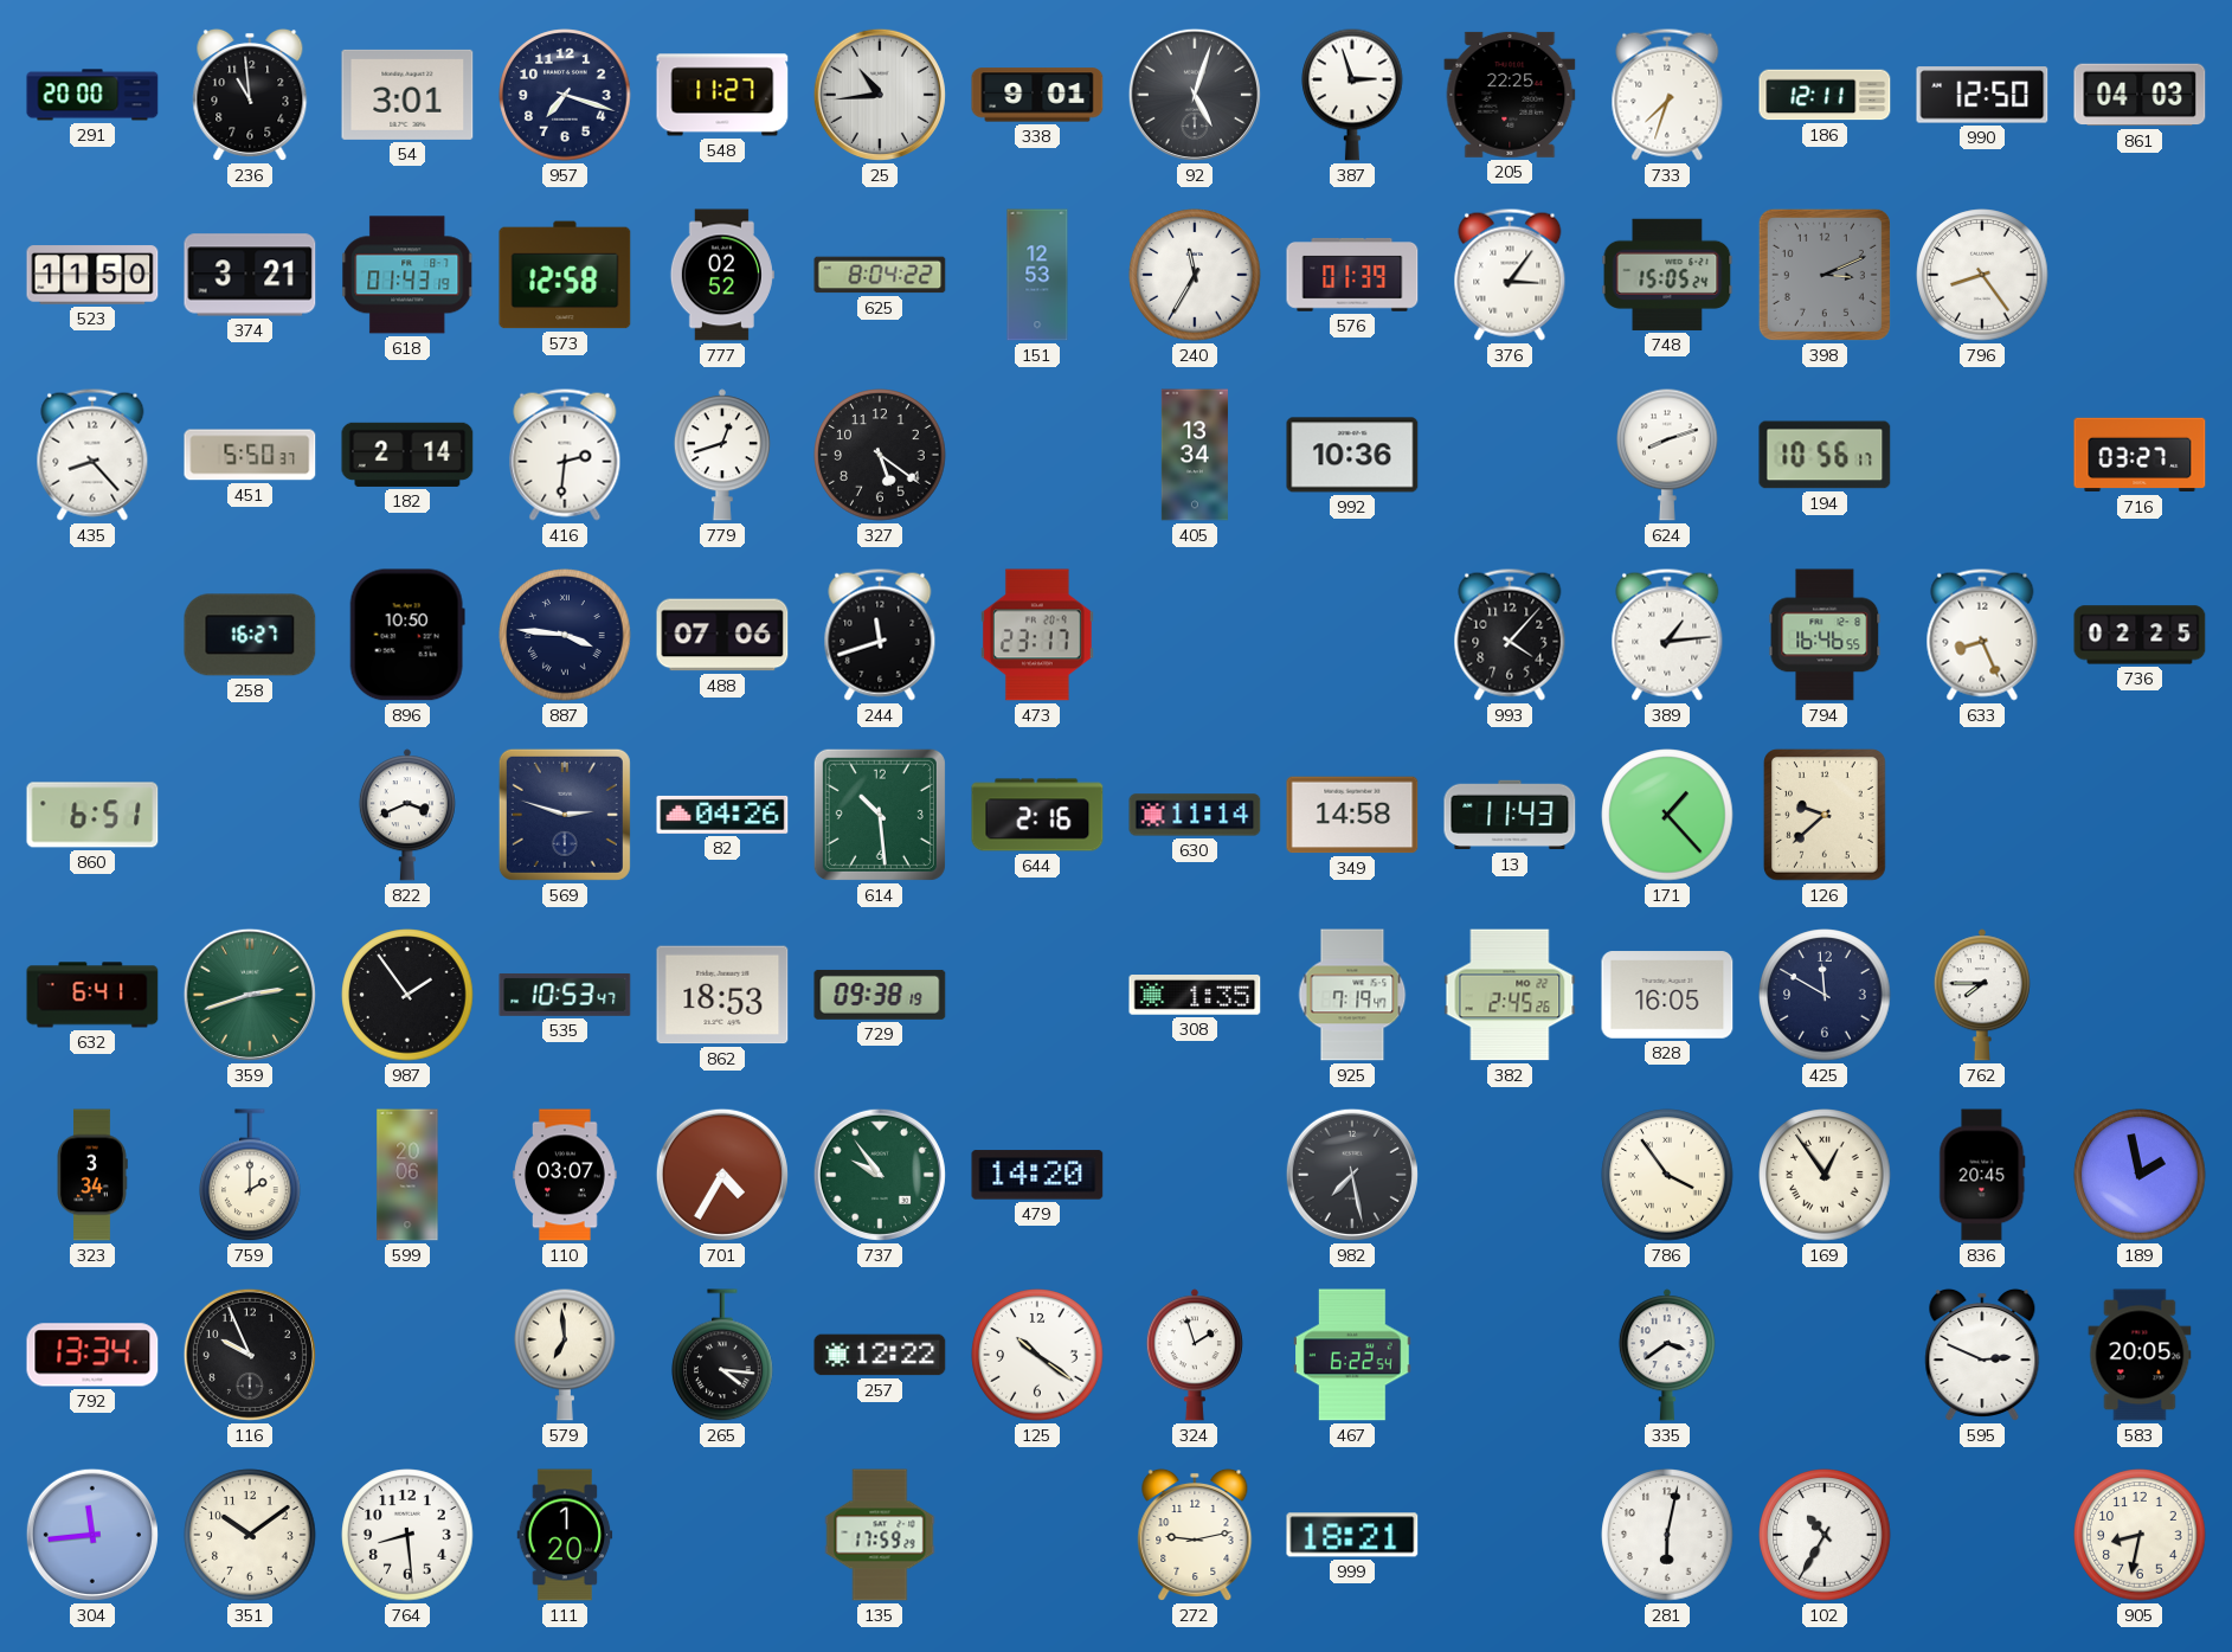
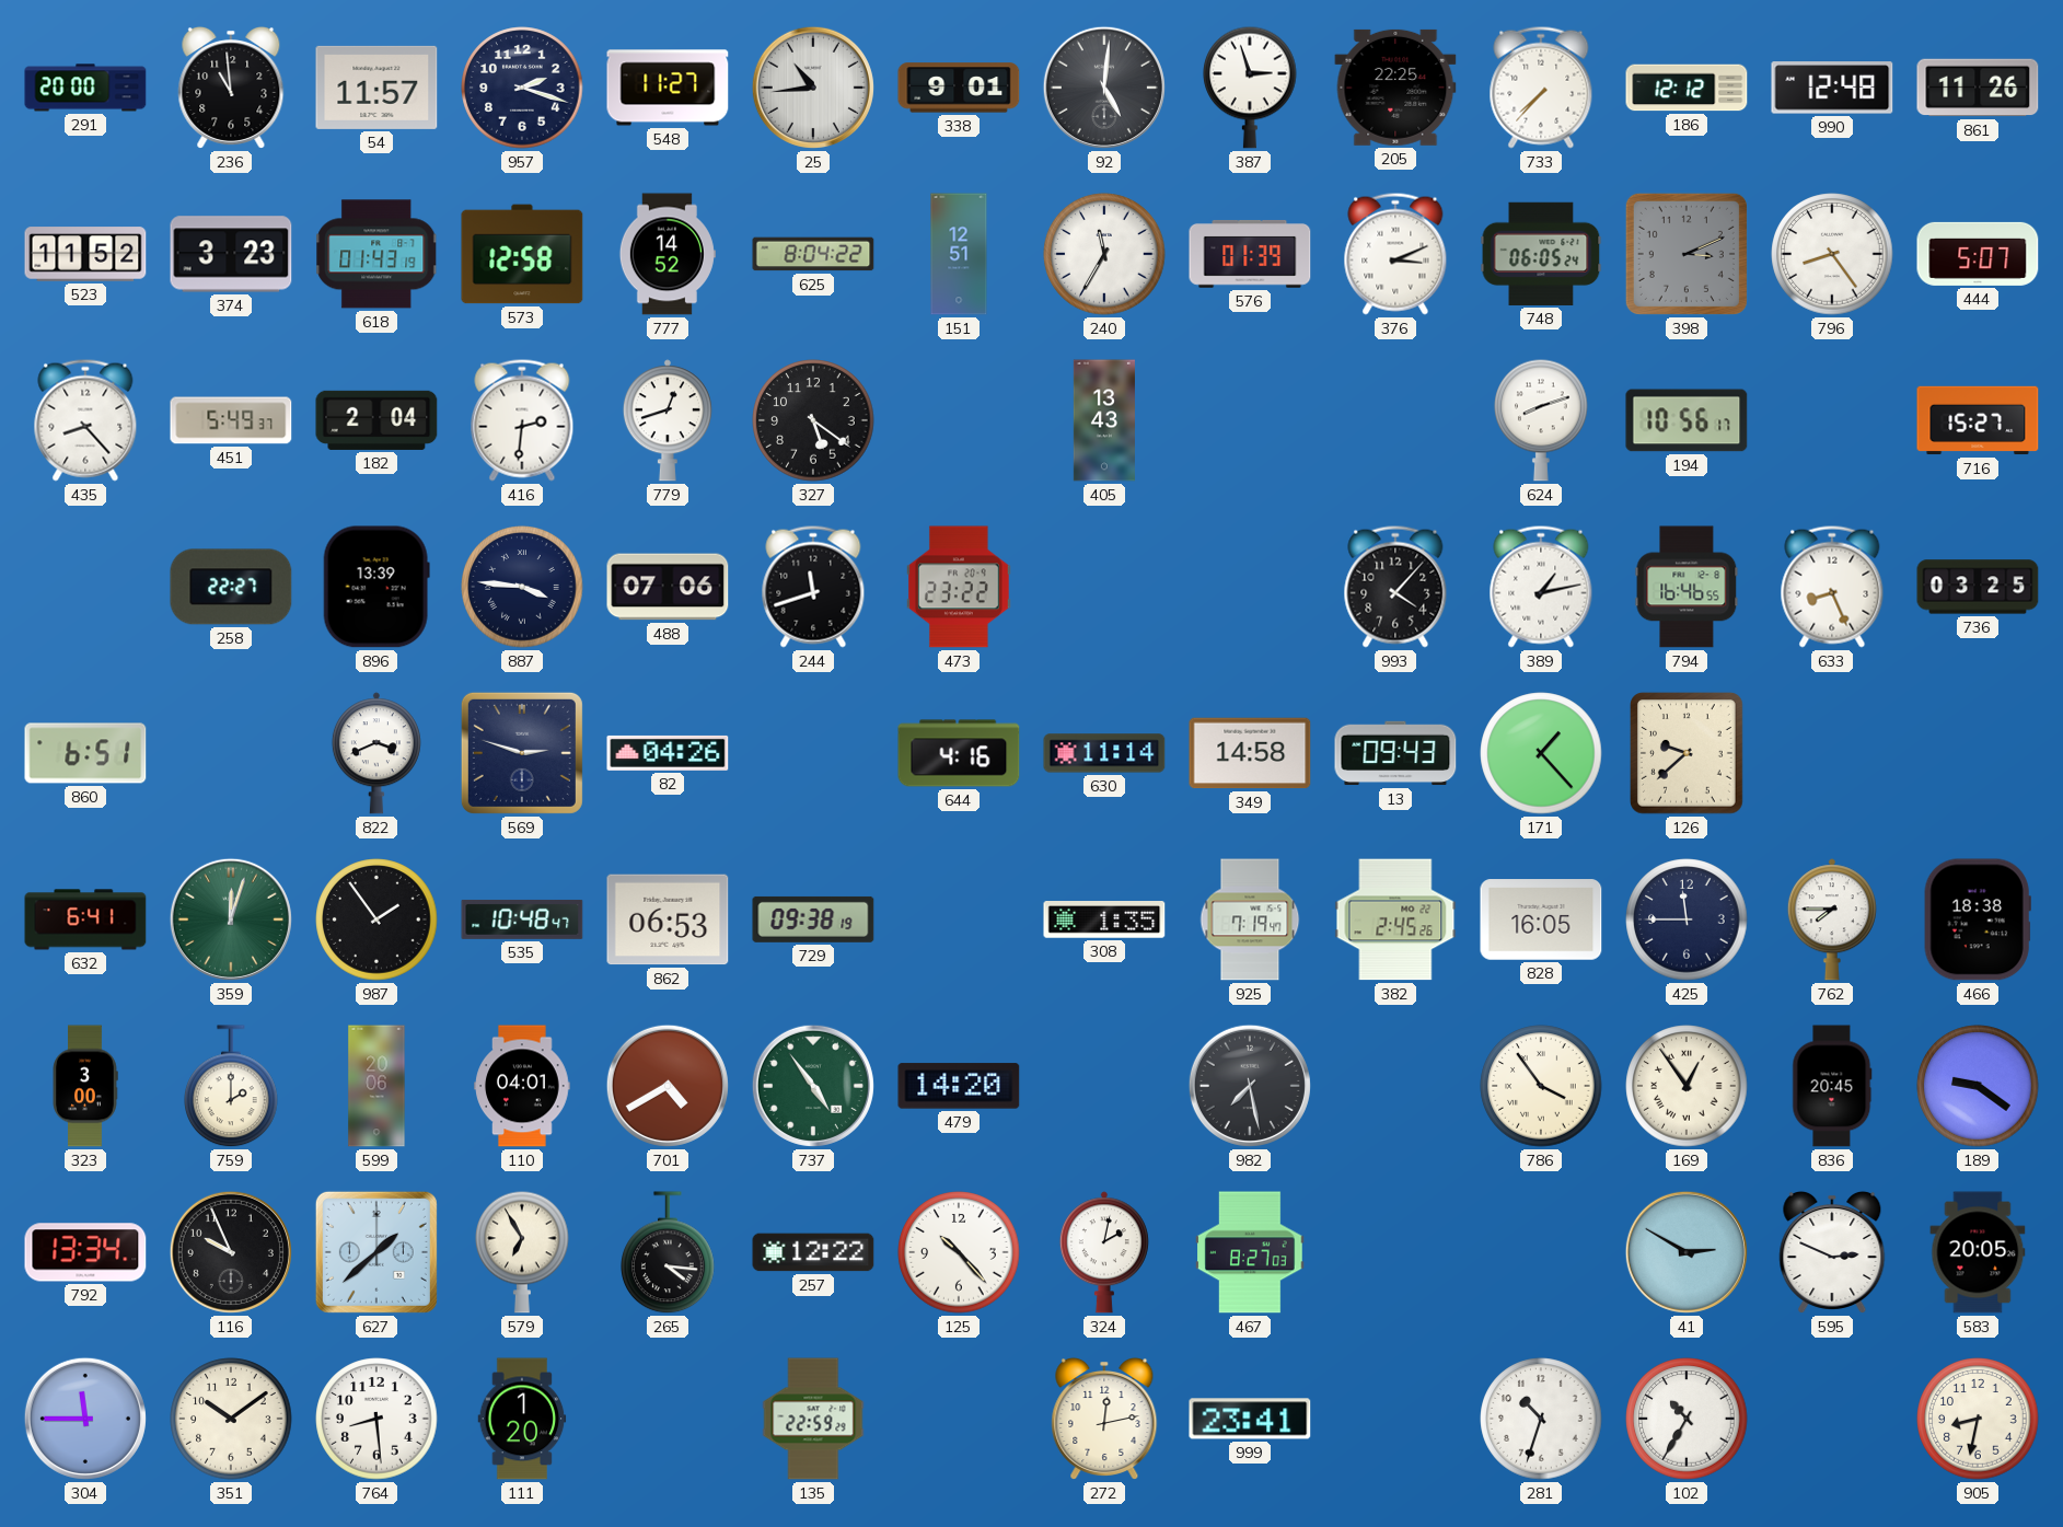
54: 3:01 -> 11:57
957: 7:18 -> 2:18
92: 5:03 -> 5:01
733: 7:33 -> 7:37
186: 12:11 -> 12:12
990: 12:50 -> 12:48
861: 04:03 -> 11:26
523: 11:50 -> 11:52
374: 3:21 -> 3:23
777: 02:52 -> 14:52
151: 12:53 -> 12:51
376: 3:06 -> 3:11
748: 15:05 -> 06:05
444: none -> 5:07
451: 5:50 -> 5:49
182: 2:14 -> 2:04
405: 13:34 -> 13:43
992: 10:36 -> none
716: 03:27 -> 15:27
258: 16:27 -> 22:27
896: 10:50 -> 13:39
473: 23:17 -> 23:22
389: 1:14 -> 1:13
736: 02:25 -> 03:25
614: 10:29 -> none
644: 2:16 -> 4:16
13: 11:43 -> 09:43
359: 2:42 -> 12:03
535: 10:53 -> 10:48
862: 18:53 -> 06:53
425: 11:50 -> 11:45
466: none -> 18:38
323: 3:34 -> 3:00
110: 03:07 -> 04:01
701: 4:35 -> 4:40
737: 9:54 -> 4:54
189: 1:58 -> 9:21
627: none -> 1:38
579: 6:59 -> 6:55
125: 10:21 -> 10:23
324: 1:57 -> 2:02
467: 6:22 -> 8:27
335: 3:39 -> none
41: none -> 2:50
304: 11:44 -> 11:45
135: 17:59 -> 22:59
272: 9:13 -> 12:13
999: 18:21 -> 23:41
281: 6:02 -> 10:33
